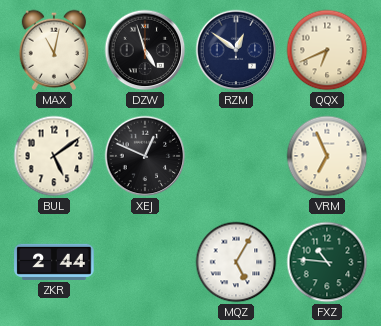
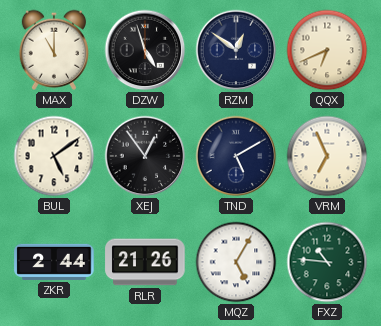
MAX: 11:02 -> 11:00
XEJ: 12:49 -> 12:54
TND: none -> 5:10
RLR: none -> 21:26
